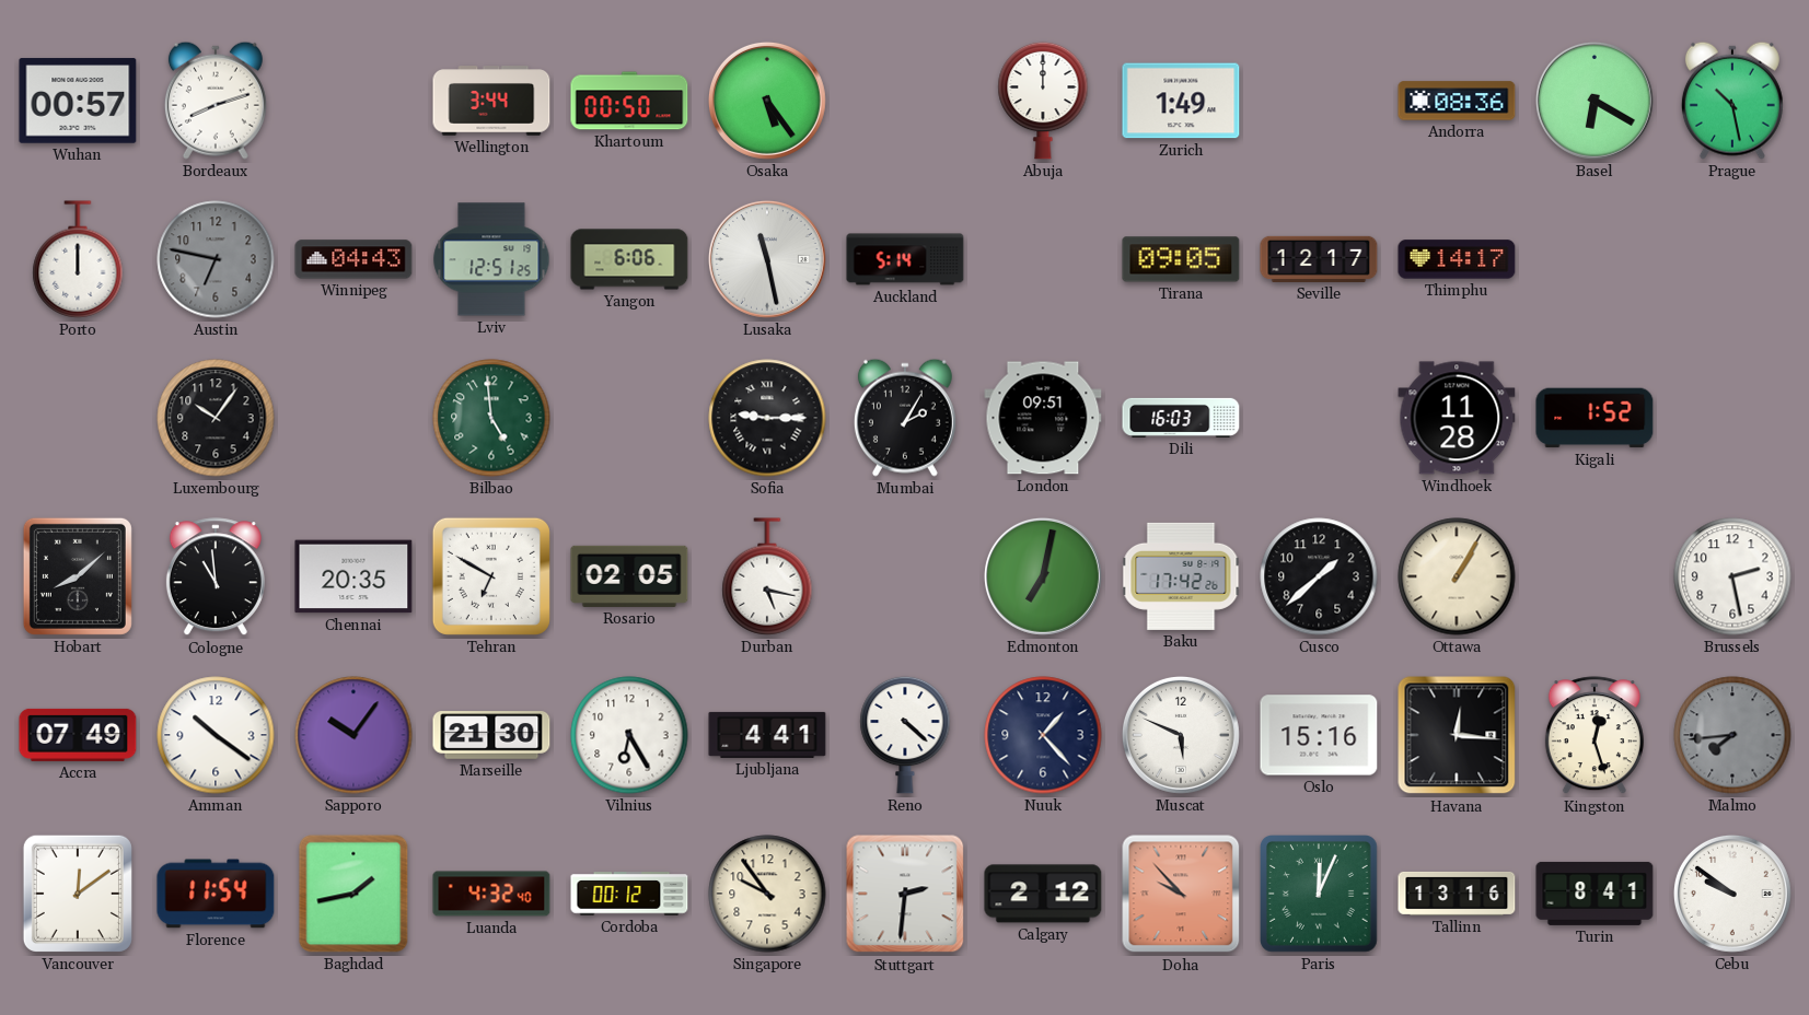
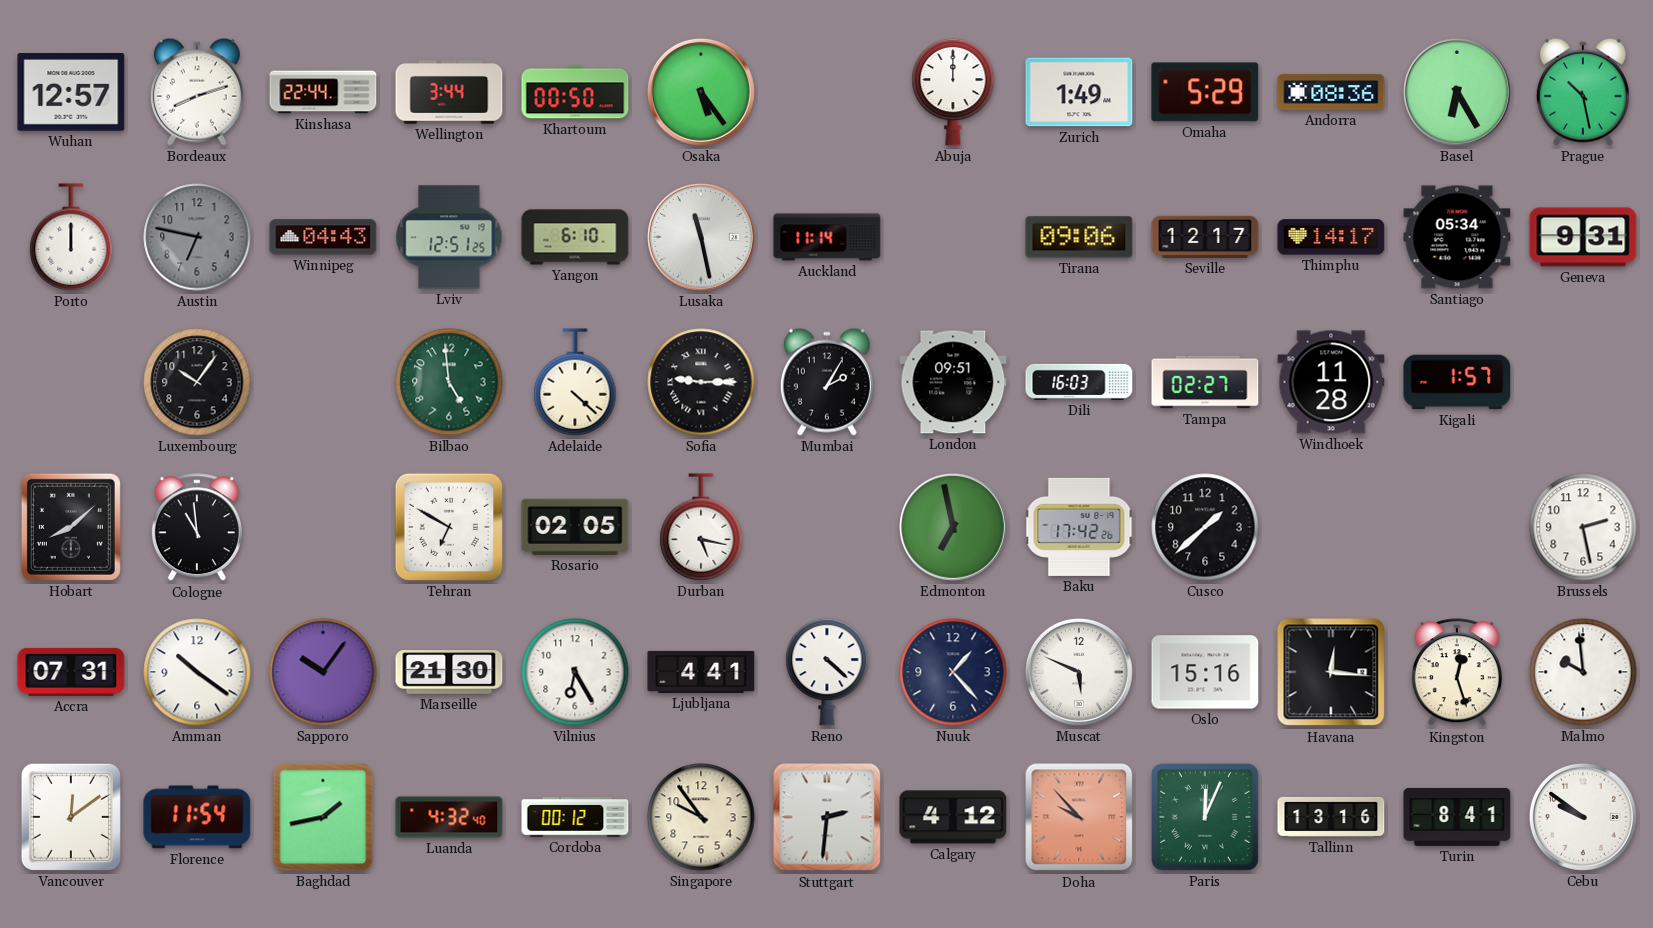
Wuhan: 00:57 -> 12:57
Kinshasa: none -> 22:44
Omaha: none -> 5:29
Basel: 6:20 -> 6:25
Yangon: 6:06 -> 6:10
Auckland: 5:14 -> 11:14
Tirana: 09:05 -> 09:06
Santiago: none -> 05:34
Geneva: none -> 9:31
Adelaide: none -> 4:22
Tampa: none -> 02:27
Kigali: 1:52 -> 1:57
Chennai: 20:35 -> none
Edmonton: 7:02 -> 6:58
Ottawa: 1:05 -> none
Accra: 07:49 -> 07:31
Malmo: 7:44 -> 9:59
Malmo dial: grey -> white
Calgary: 2:12 -> 4:12
